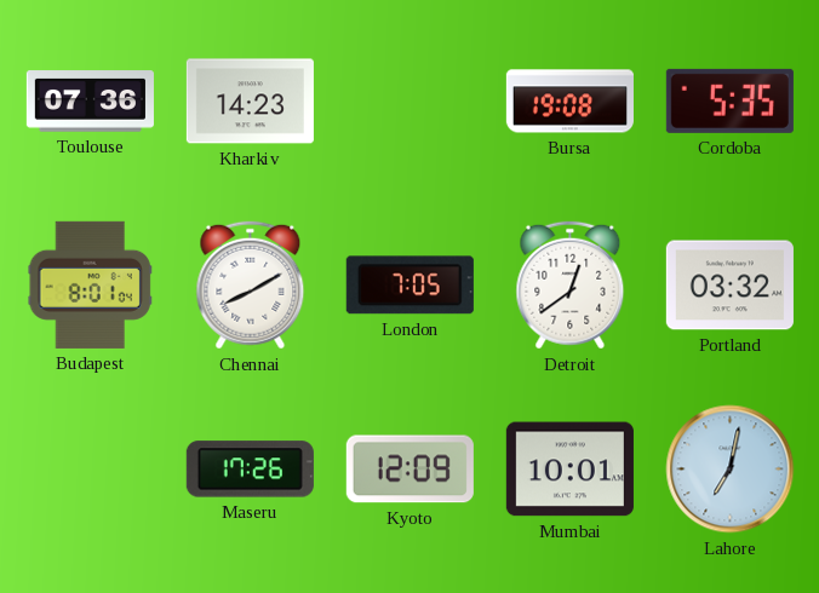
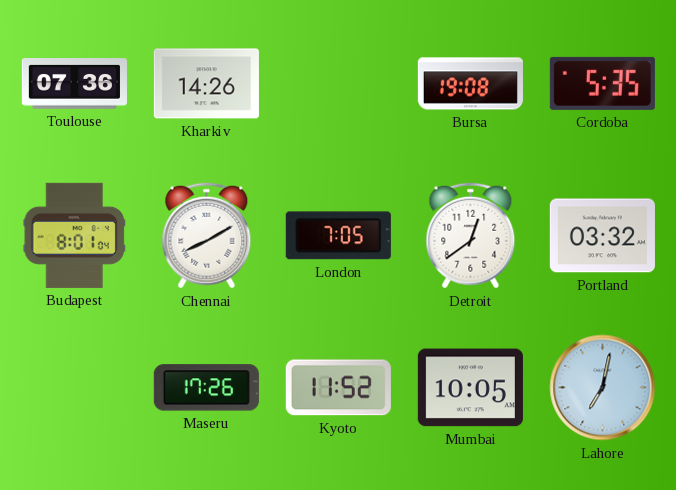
Kharkiv: 14:23 -> 14:26
Kyoto: 12:09 -> 11:52
Mumbai: 10:01 -> 10:05
